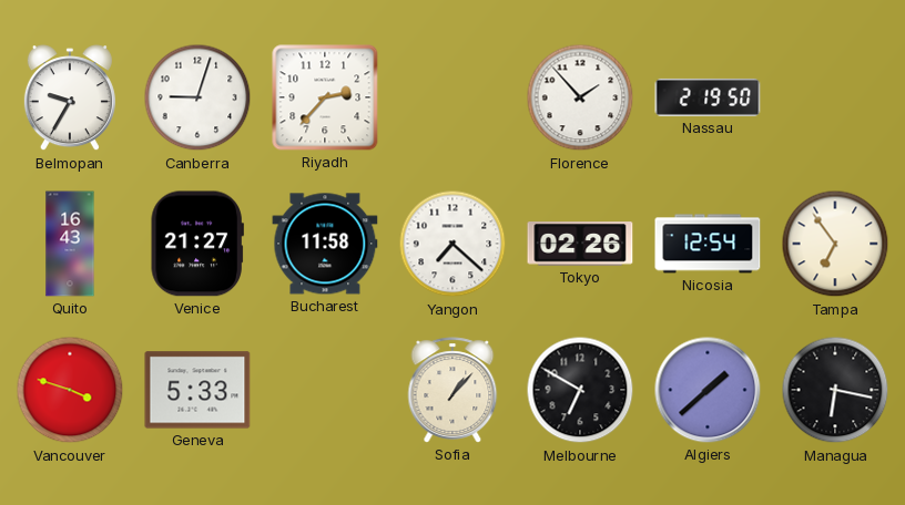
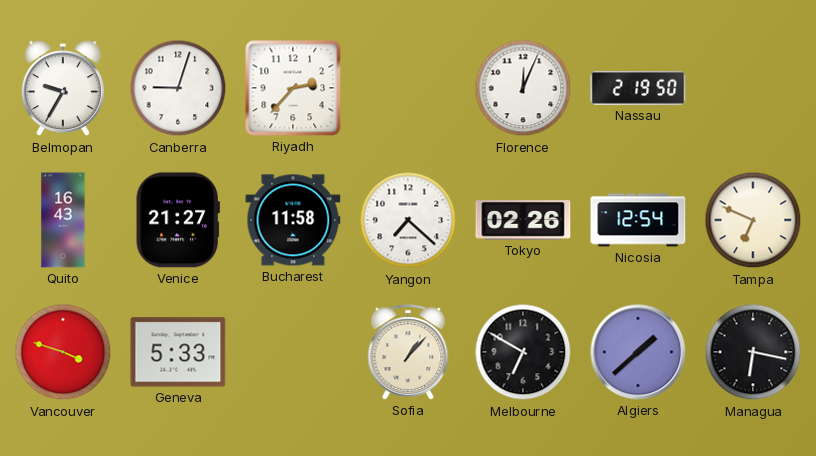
Florence: 1:53 -> 12:04
Tampa: 6:54 -> 6:49
